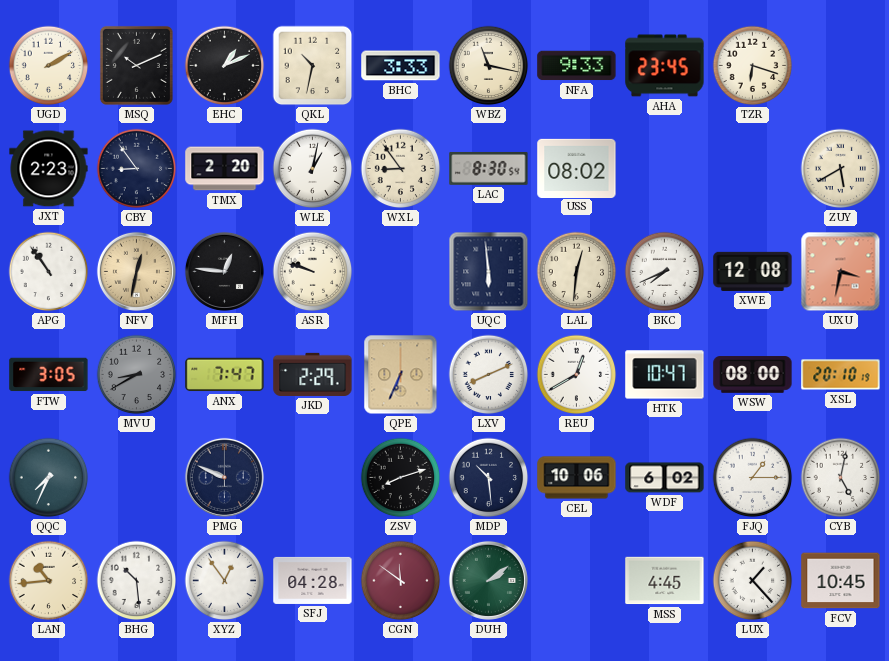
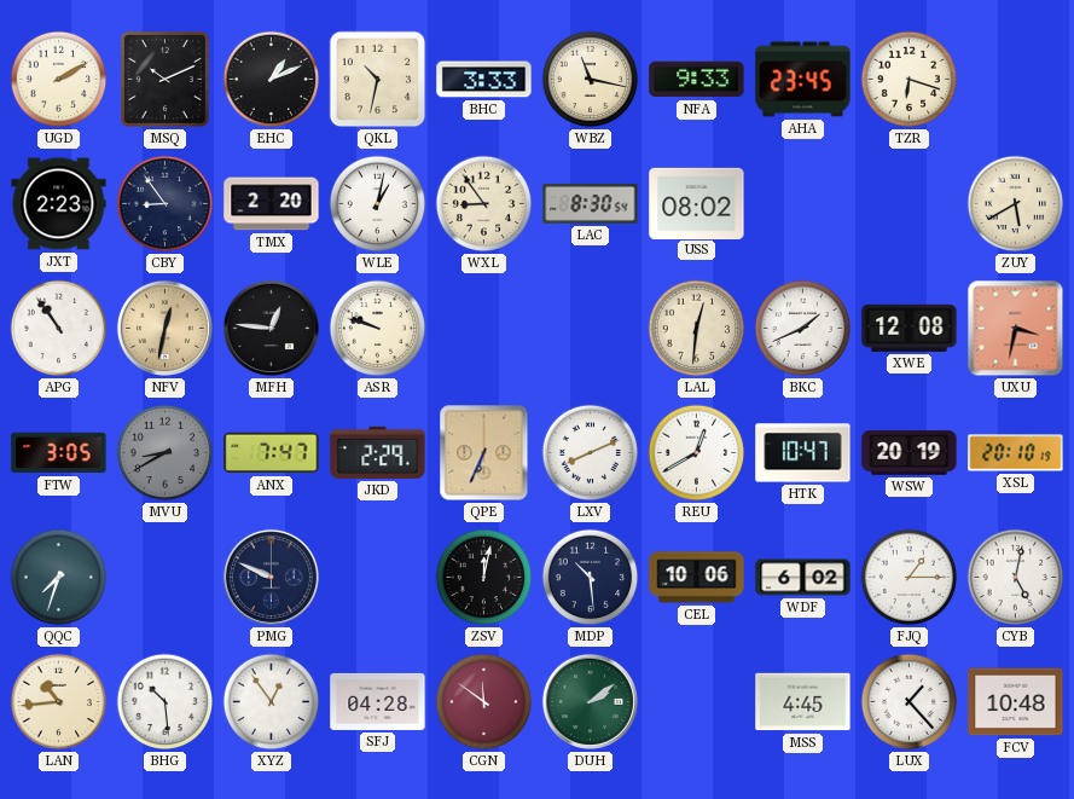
UQC: 5:59 -> none
BKC: 7:41 -> 1:41
WSW: 08:00 -> 20:19
QQC: 7:34 -> 7:33
ZSV: 8:12 -> 12:02
FCV: 10:45 -> 10:48
